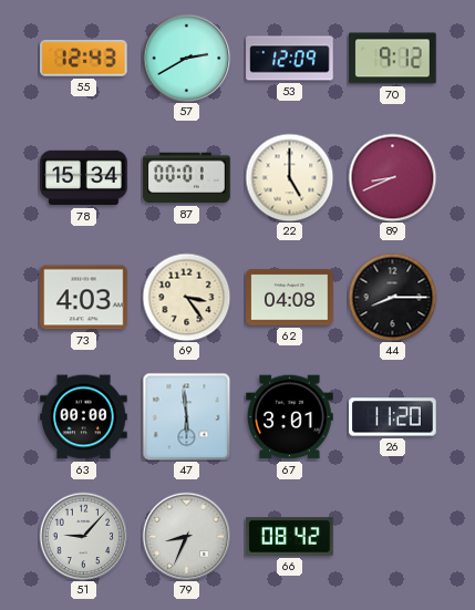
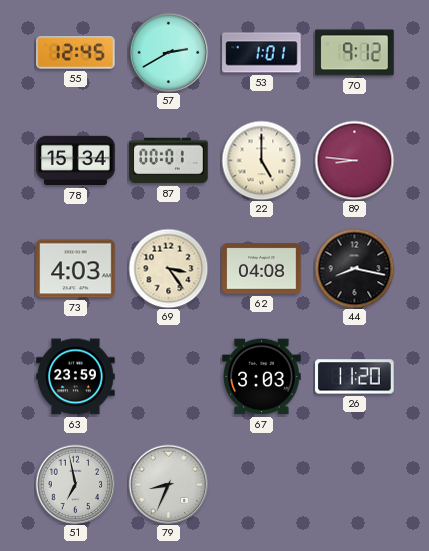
55: 12:43 -> 12:45
53: 12:09 -> 1:01
89: 8:41 -> 8:46
44: 8:15 -> 8:17
63: 00:00 -> 23:59
47: 5:59 -> none
67: 3:01 -> 3:03
51: 9:07 -> 6:58
66: 08:42 -> none
